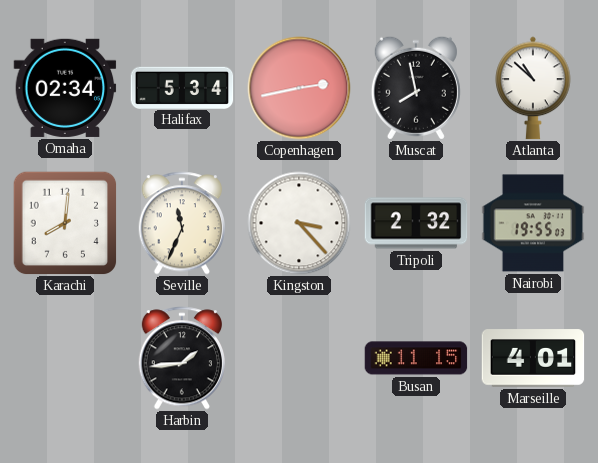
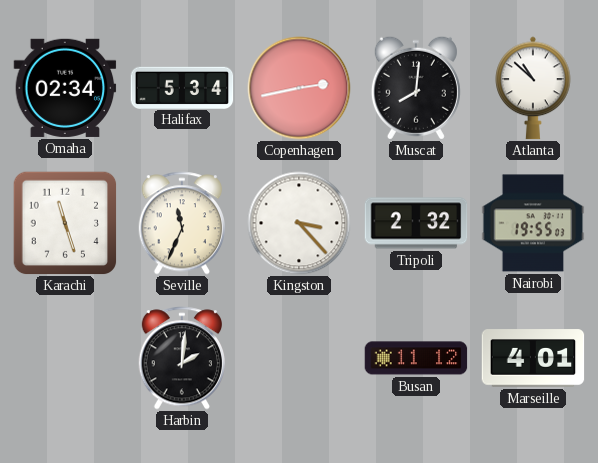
Muscat: 7:58 -> 8:01
Karachi: 8:01 -> 11:27
Harbin: 1:44 -> 2:01
Busan: 11:15 -> 11:12
